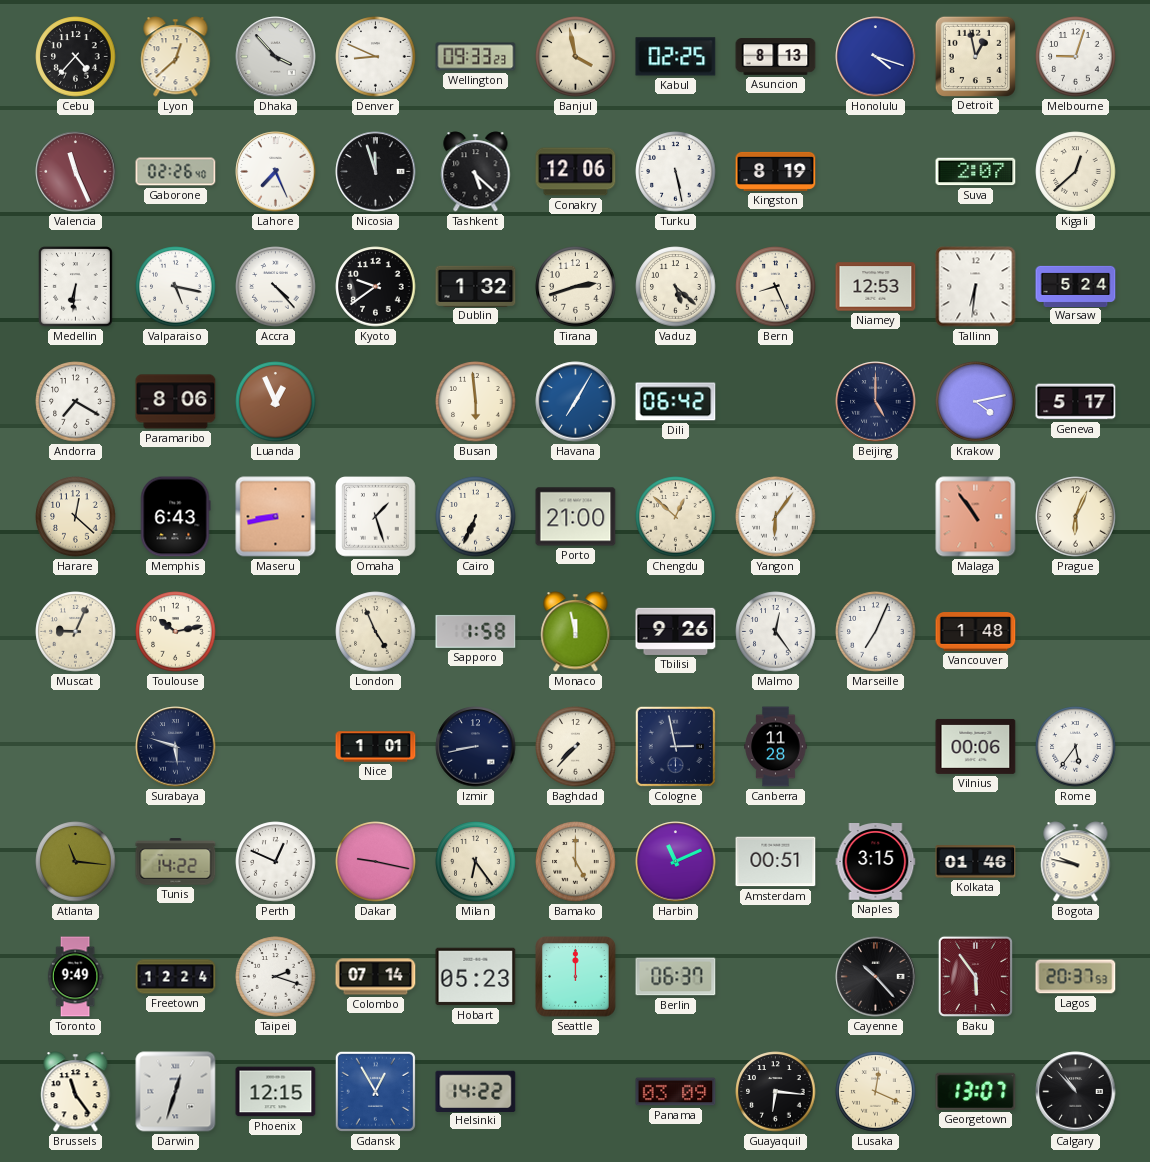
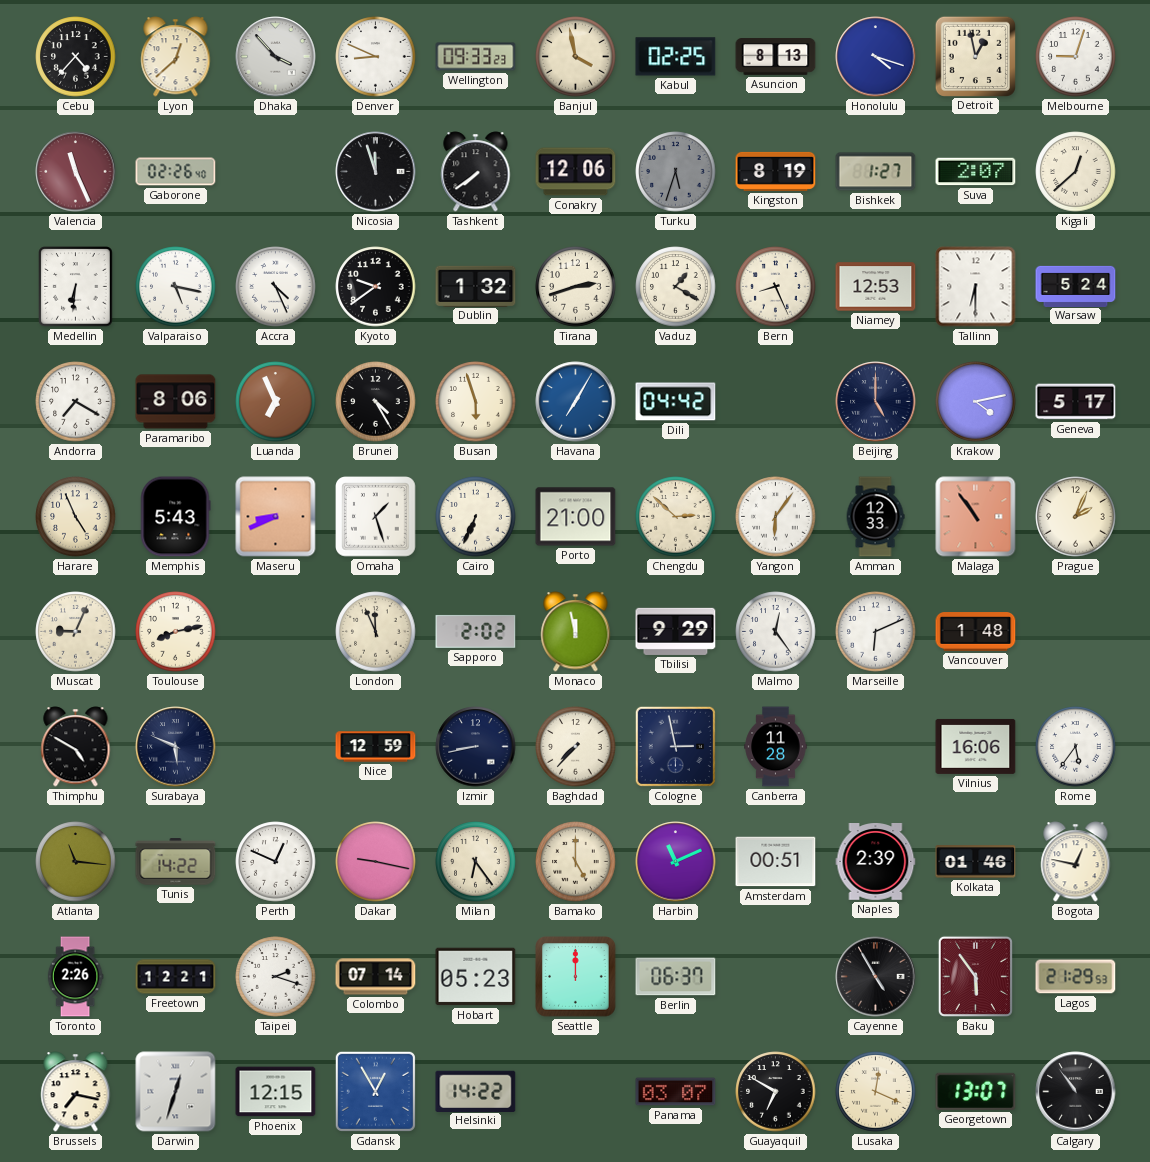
Lahore: 7:26 -> none
Tashkent: 5:22 -> 7:39
Turku: 5:28 -> 5:33
Turku dial: white -> grey
Bishkek: none -> 1:27
Accra: 4:23 -> 4:26
Vaduz: 5:22 -> 1:20
Tallinn: 6:31 -> 6:30
Luanda: 12:56 -> 6:56
Brunei: none -> 4:25
Busan: 5:59 -> 5:57
Dili: 06:42 -> 04:42
Harare: 12:22 -> 4:56
Memphis: 6:43 -> 5:43
Maseru: 8:43 -> 8:41
Chengdu: 12:52 -> 2:52
Amman: none -> 12:33
Prague: 6:04 -> 2:04
Toulouse: 10:13 -> 8:13
London: 4:56 -> 11:56
Sapporo: 1:58 -> 2:02
Tbilisi: 9:26 -> 9:29
Marseille: 7:04 -> 6:11
Thimphu: none -> 4:50
Surabaya: 5:48 -> 5:49
Nice: 1:01 -> 12:59
Vilnius: 00:06 -> 16:06
Naples: 3:15 -> 2:39
Bogota: 9:47 -> 12:47
Toronto: 9:49 -> 2:26
Freetown: 12:24 -> 12:21
Cayenne: 10:23 -> 4:55
Lagos: 20:37 -> 21:29
Brussels: 11:24 -> 7:17
Panama: 03:09 -> 03:07
Guayaquil: 6:16 -> 6:50
Calgary: 10:53 -> 10:54
